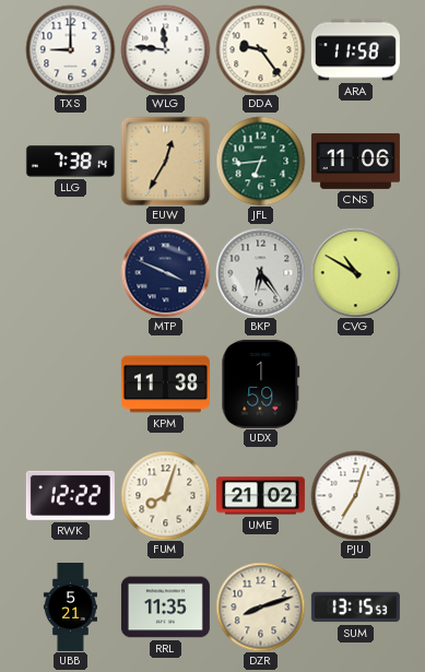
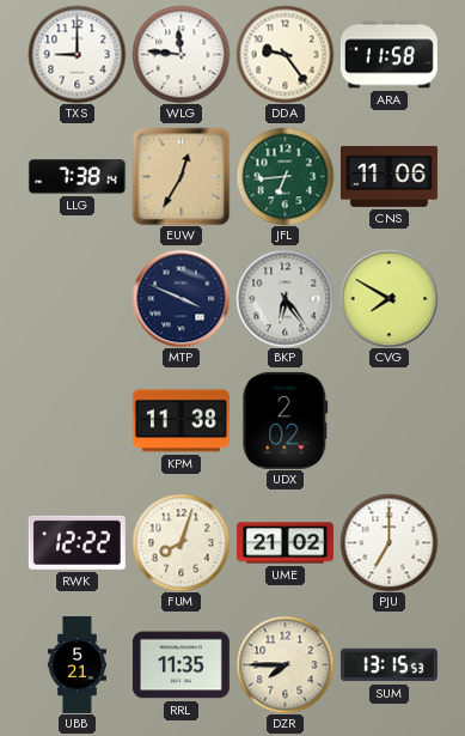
CVG: 10:50 -> 7:50
UDX: 1:59 -> 2:02
PJU: 7:03 -> 7:00
DZR: 8:12 -> 7:45
